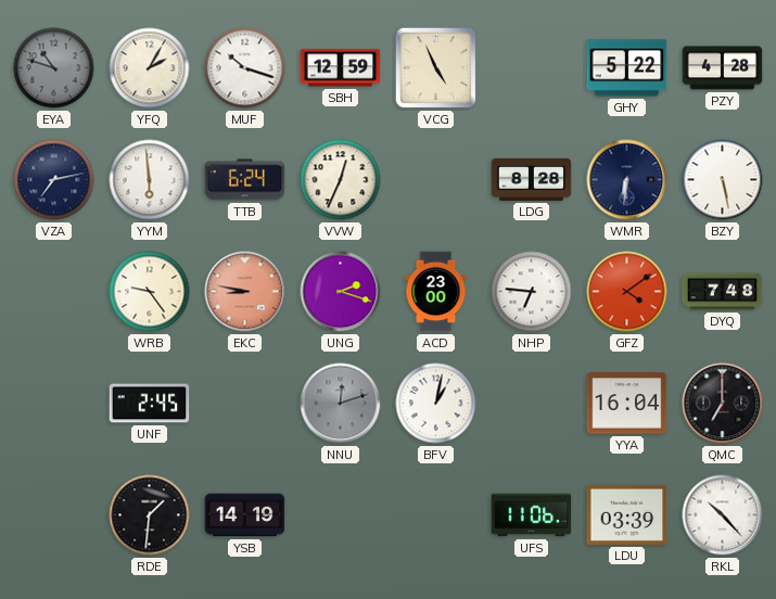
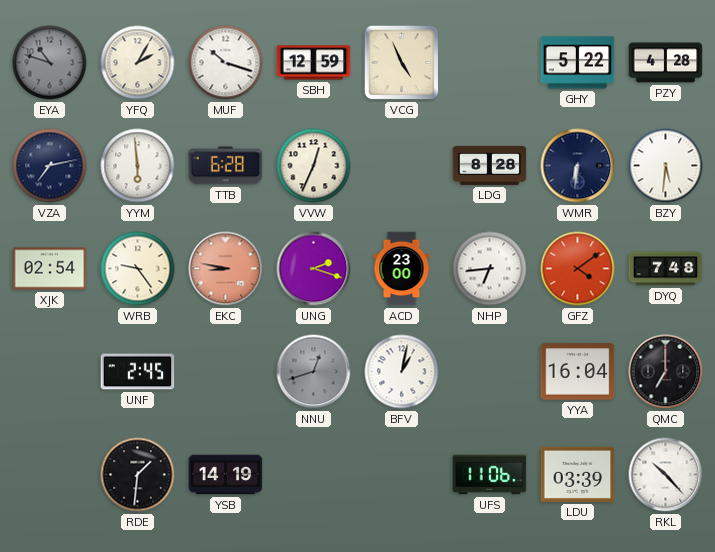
TTB: 6:24 -> 6:28
BZY: 5:28 -> 5:31
XJK: none -> 02:54
NHP: 6:46 -> 6:44
NNU: 12:12 -> 12:42
